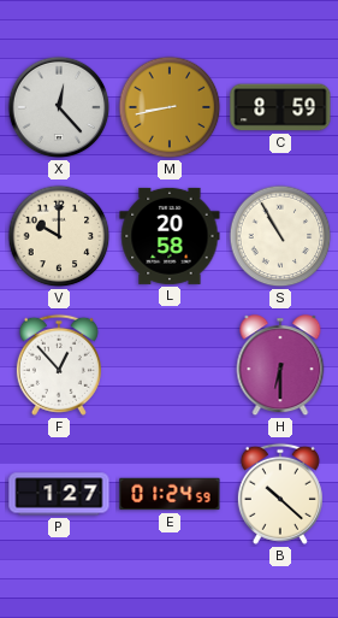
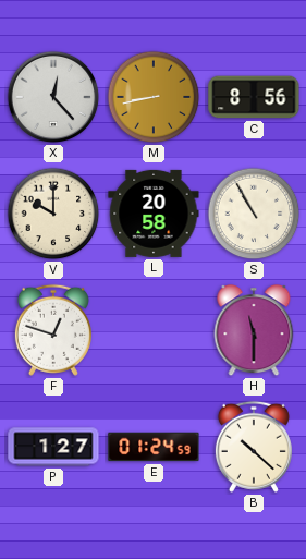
C: 8:59 -> 8:56
F: 12:53 -> 12:48
H: 6:30 -> 11:30
